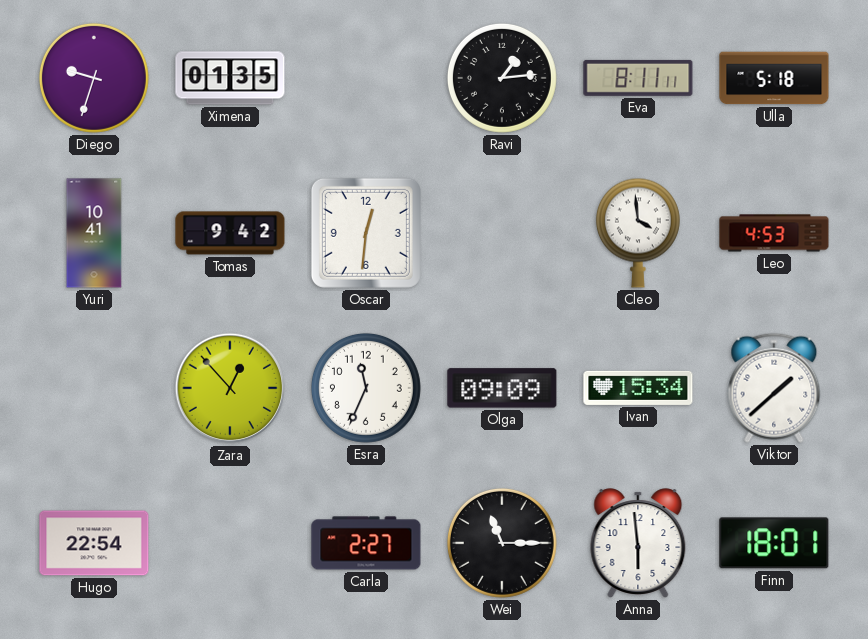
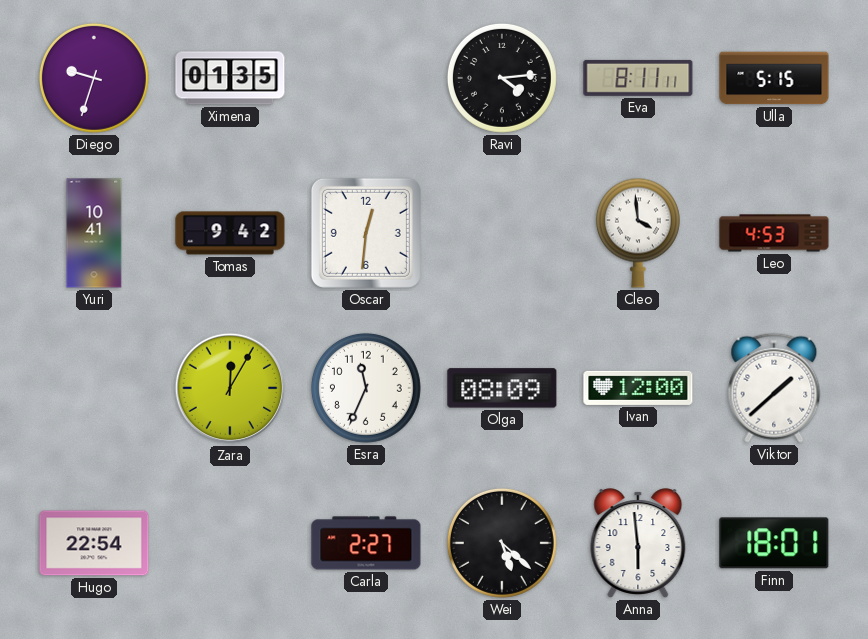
Ravi: 1:14 -> 4:14
Ulla: 5:18 -> 5:15
Zara: 12:53 -> 12:05
Olga: 09:09 -> 08:09
Ivan: 15:34 -> 12:00
Wei: 11:15 -> 5:22
